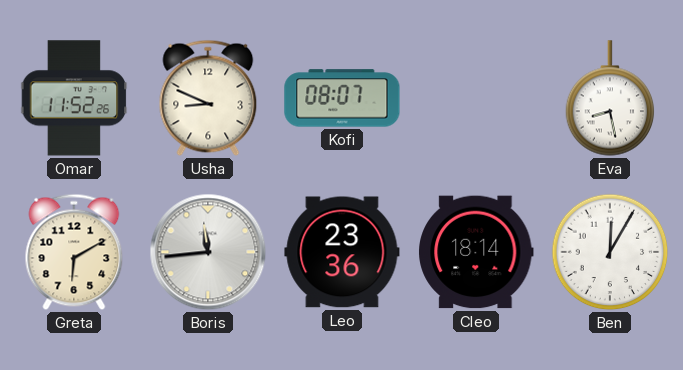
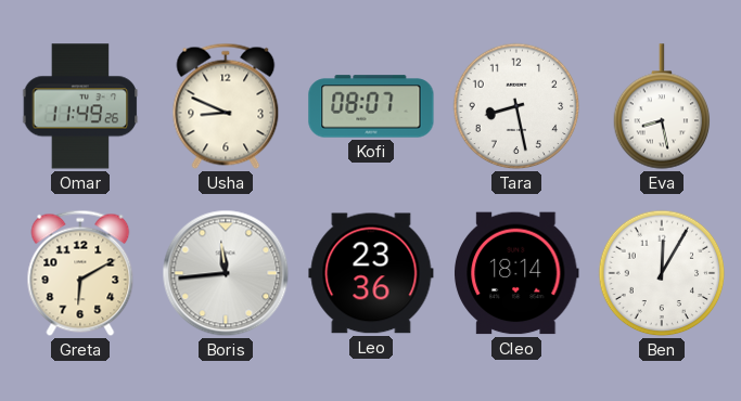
Omar: 11:52 -> 11:49
Tara: none -> 8:28
